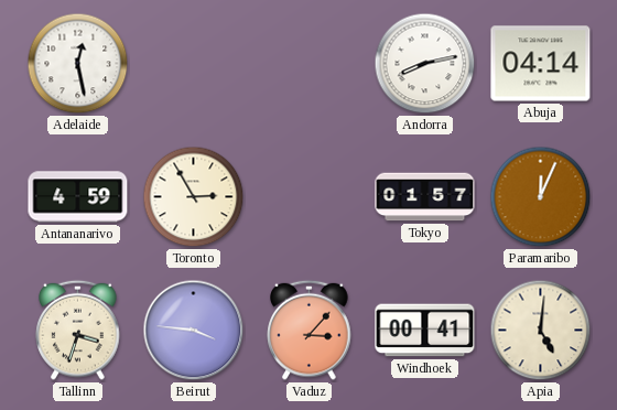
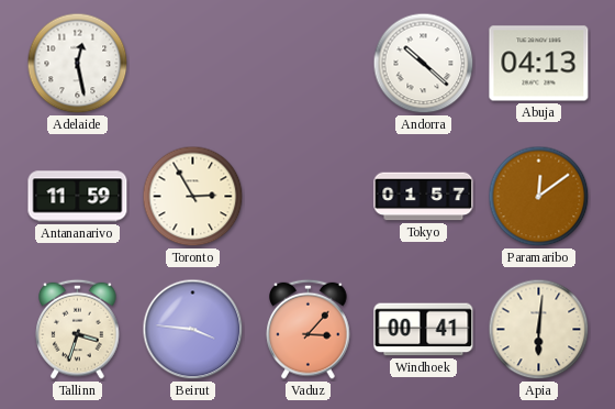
Andorra: 8:13 -> 10:22
Abuja: 04:14 -> 04:13
Antananarivo: 4:59 -> 11:59
Paramaribo: 12:04 -> 12:09
Apia: 5:01 -> 6:01
